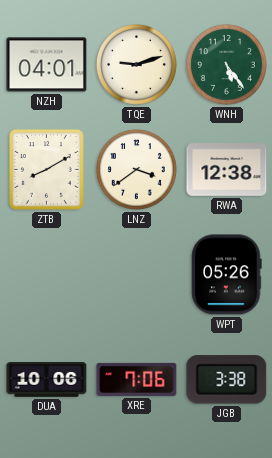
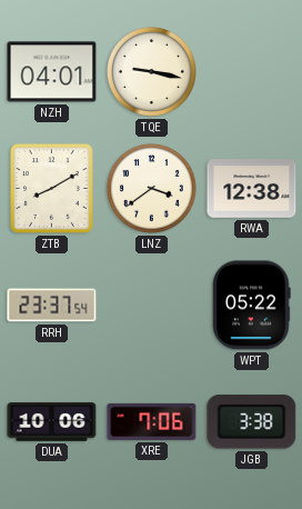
TQE: 9:12 -> 9:17
WNH: 5:24 -> none
RRH: none -> 23:37
WPT: 05:26 -> 05:22
